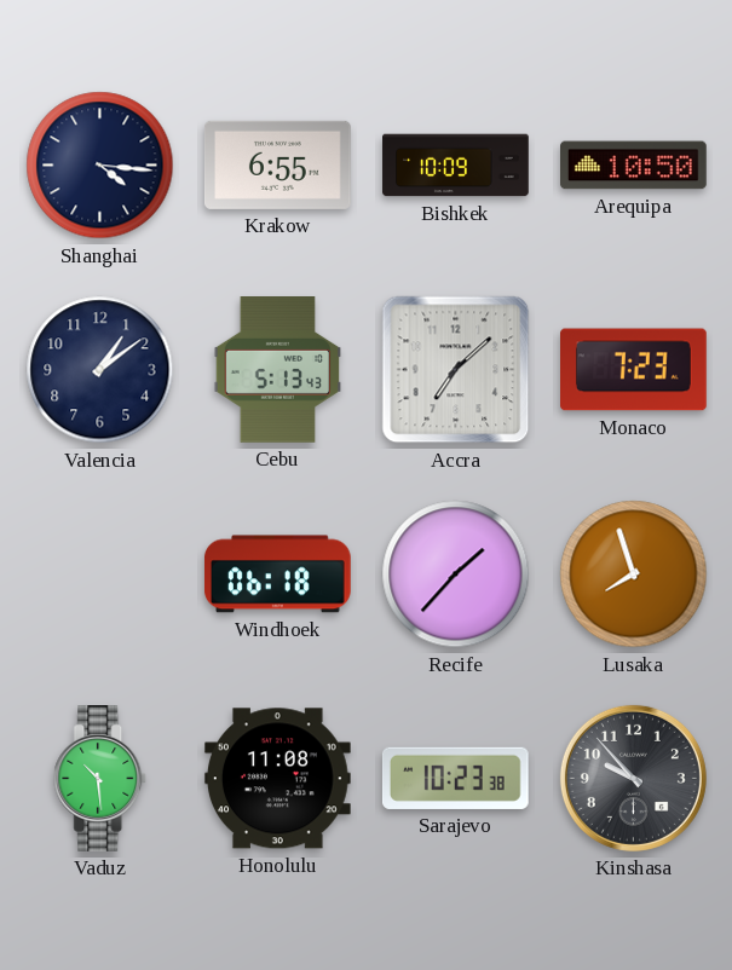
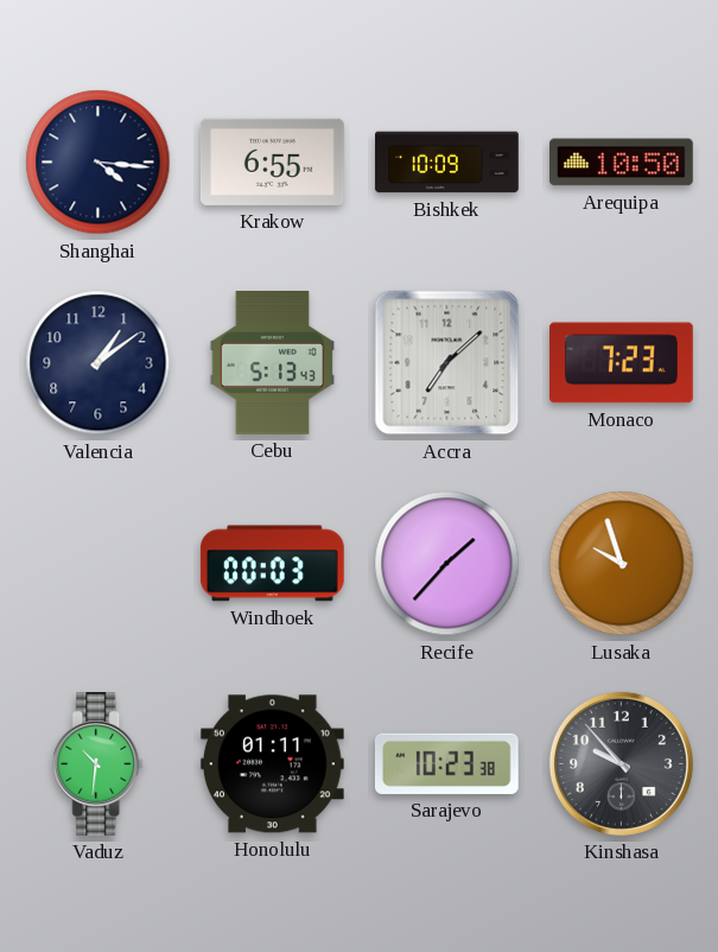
Windhoek: 06:18 -> 00:03
Lusaka: 7:57 -> 9:57
Vaduz: 10:29 -> 10:31
Honolulu: 11:08 -> 01:11
